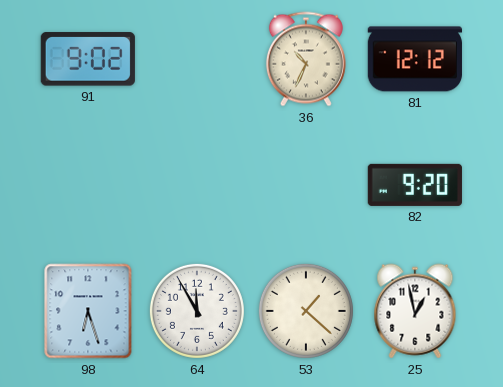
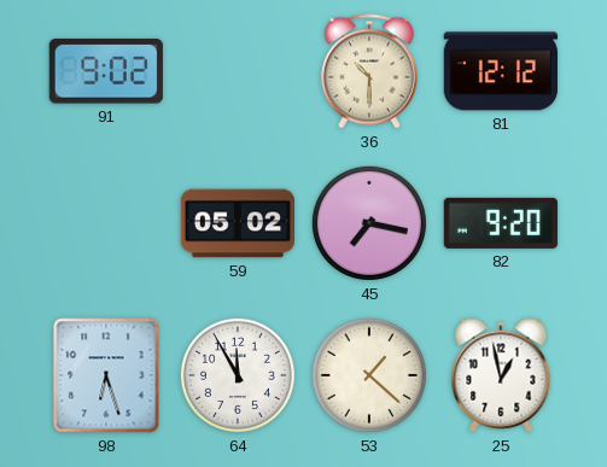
36: 10:34 -> 10:30
59: none -> 05:02
45: none -> 7:17
